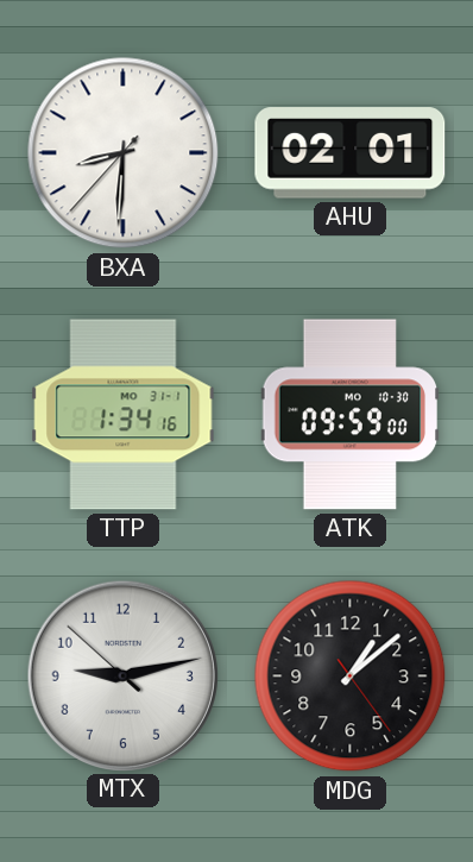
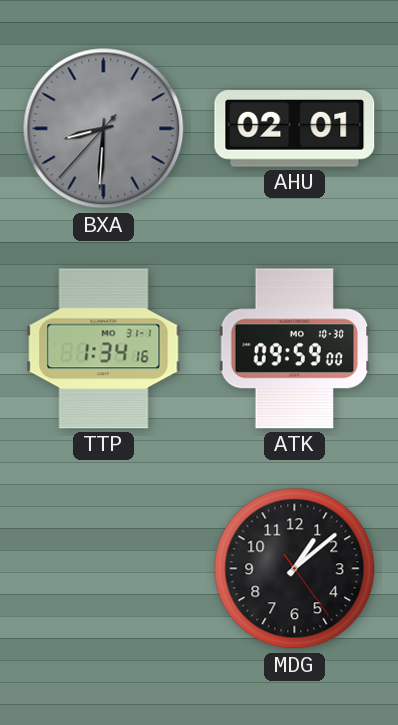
BXA dial: white -> grey
MTX: 9:12 -> none
